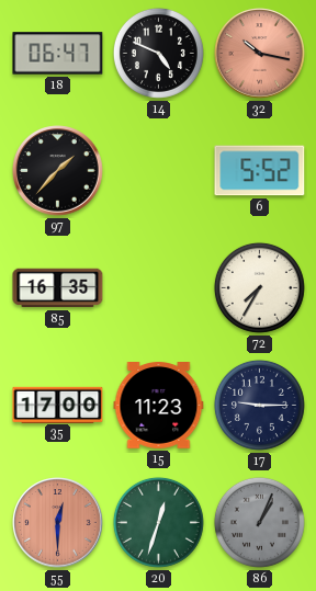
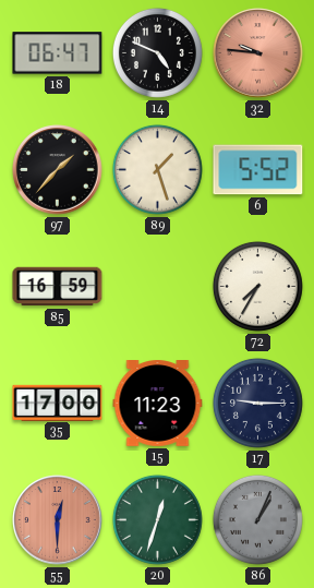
32: 10:17 -> 9:46
89: none -> 1:27
85: 16:35 -> 16:59
